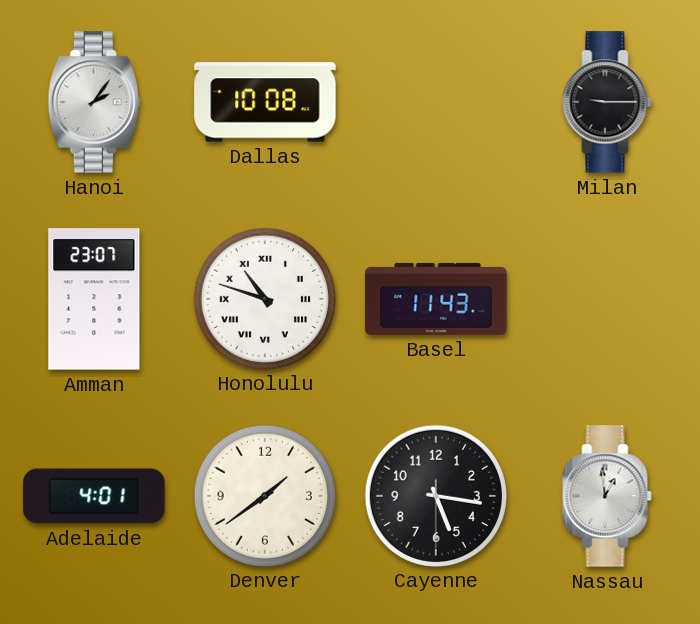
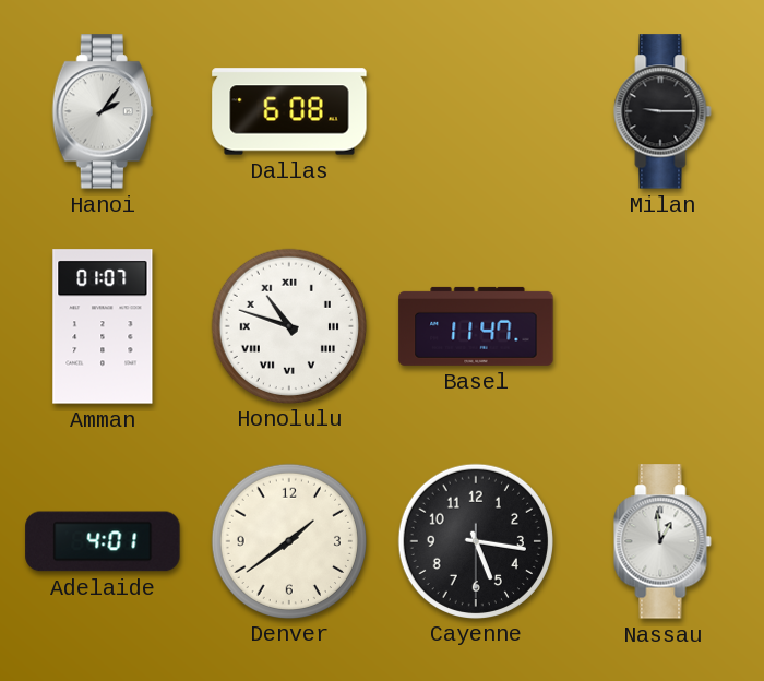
Dallas: 10:08 -> 6:08
Amman: 23:07 -> 01:07
Basel: 11:43 -> 11:47
